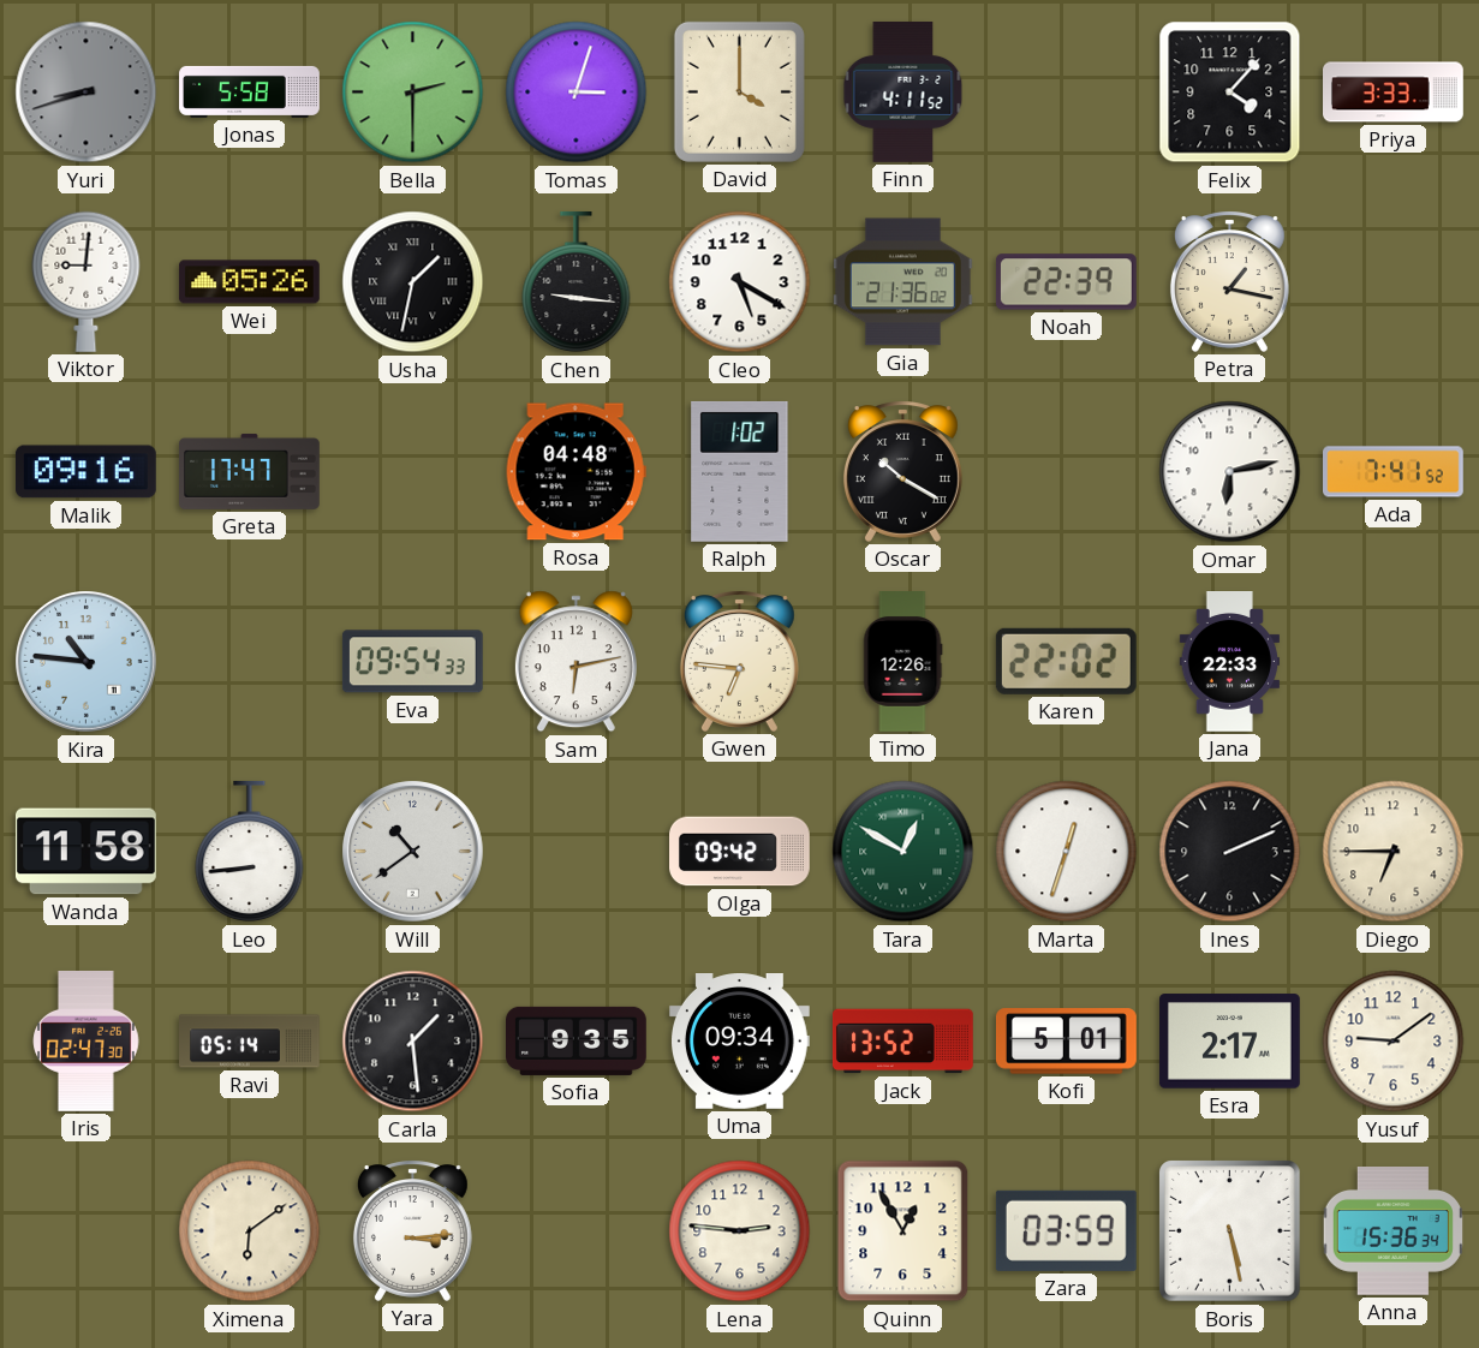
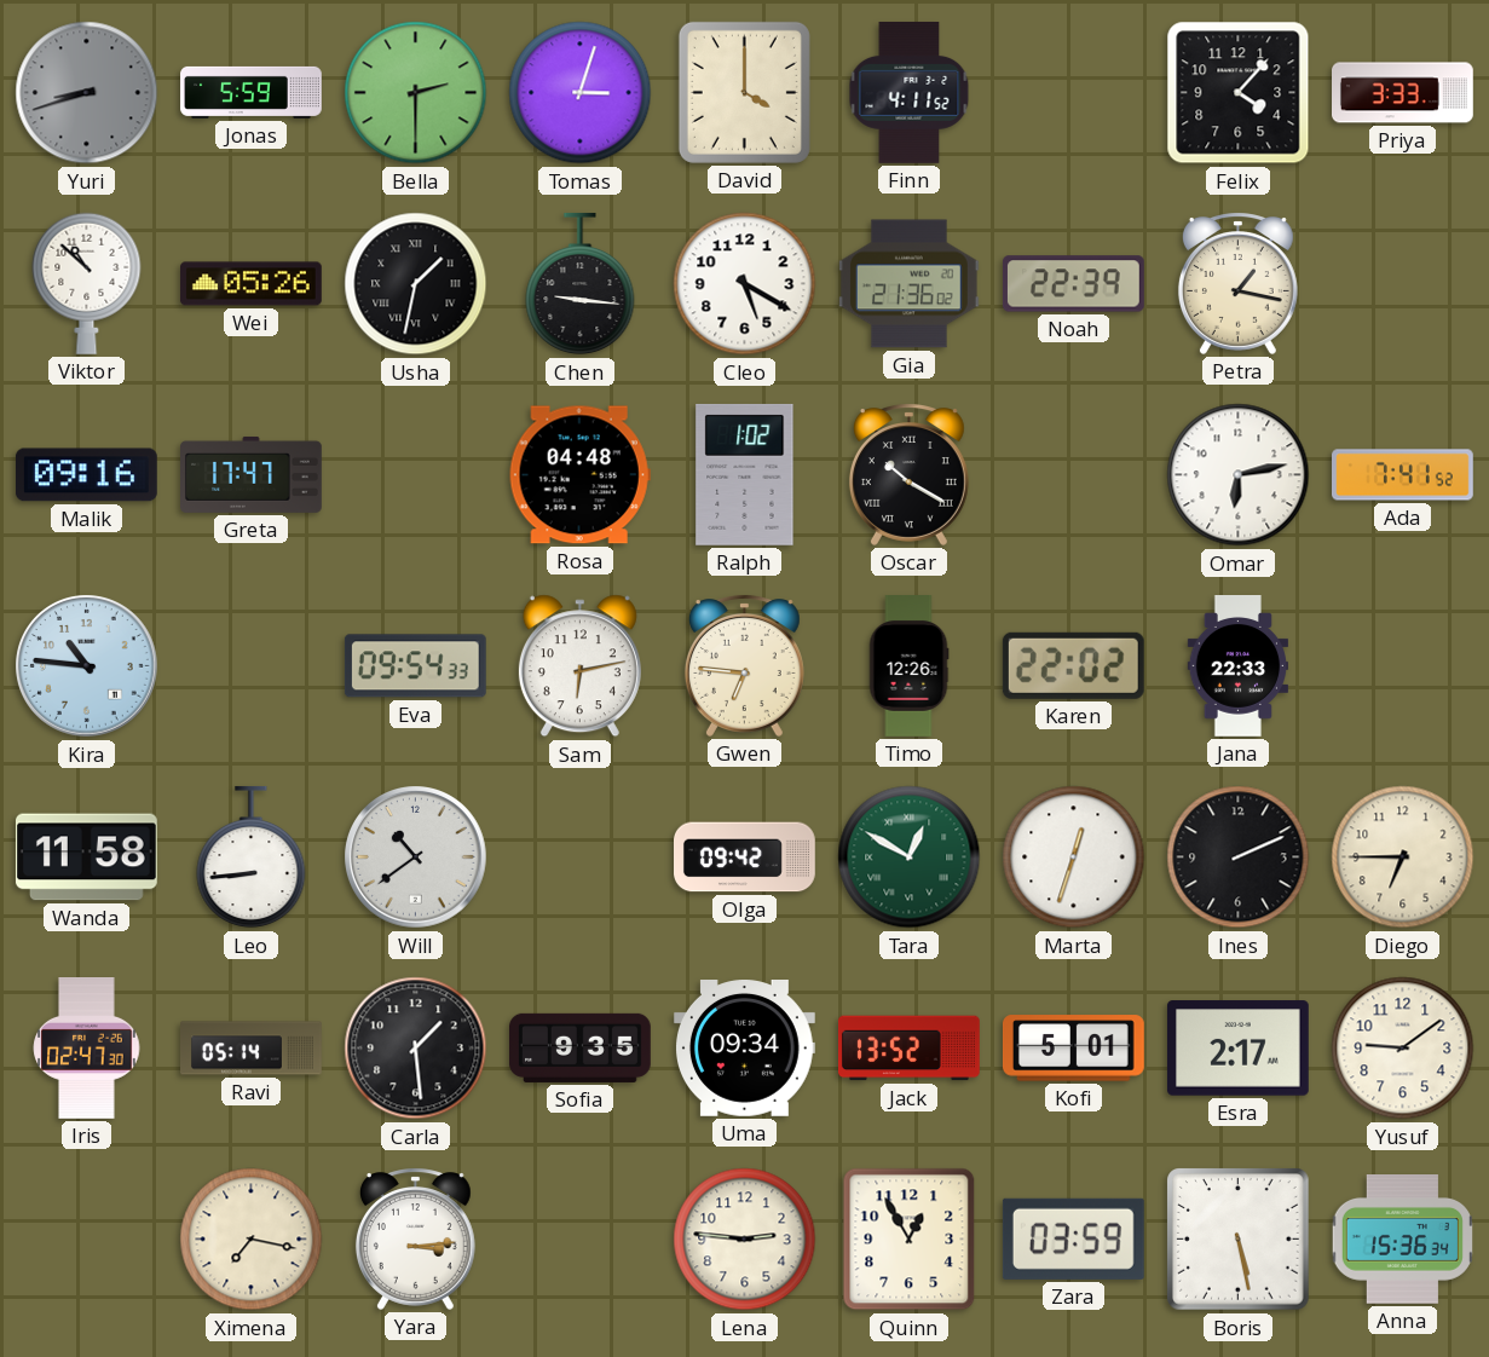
Jonas: 5:58 -> 5:59
Viktor: 9:01 -> 10:52
Ximena: 6:09 -> 7:17
